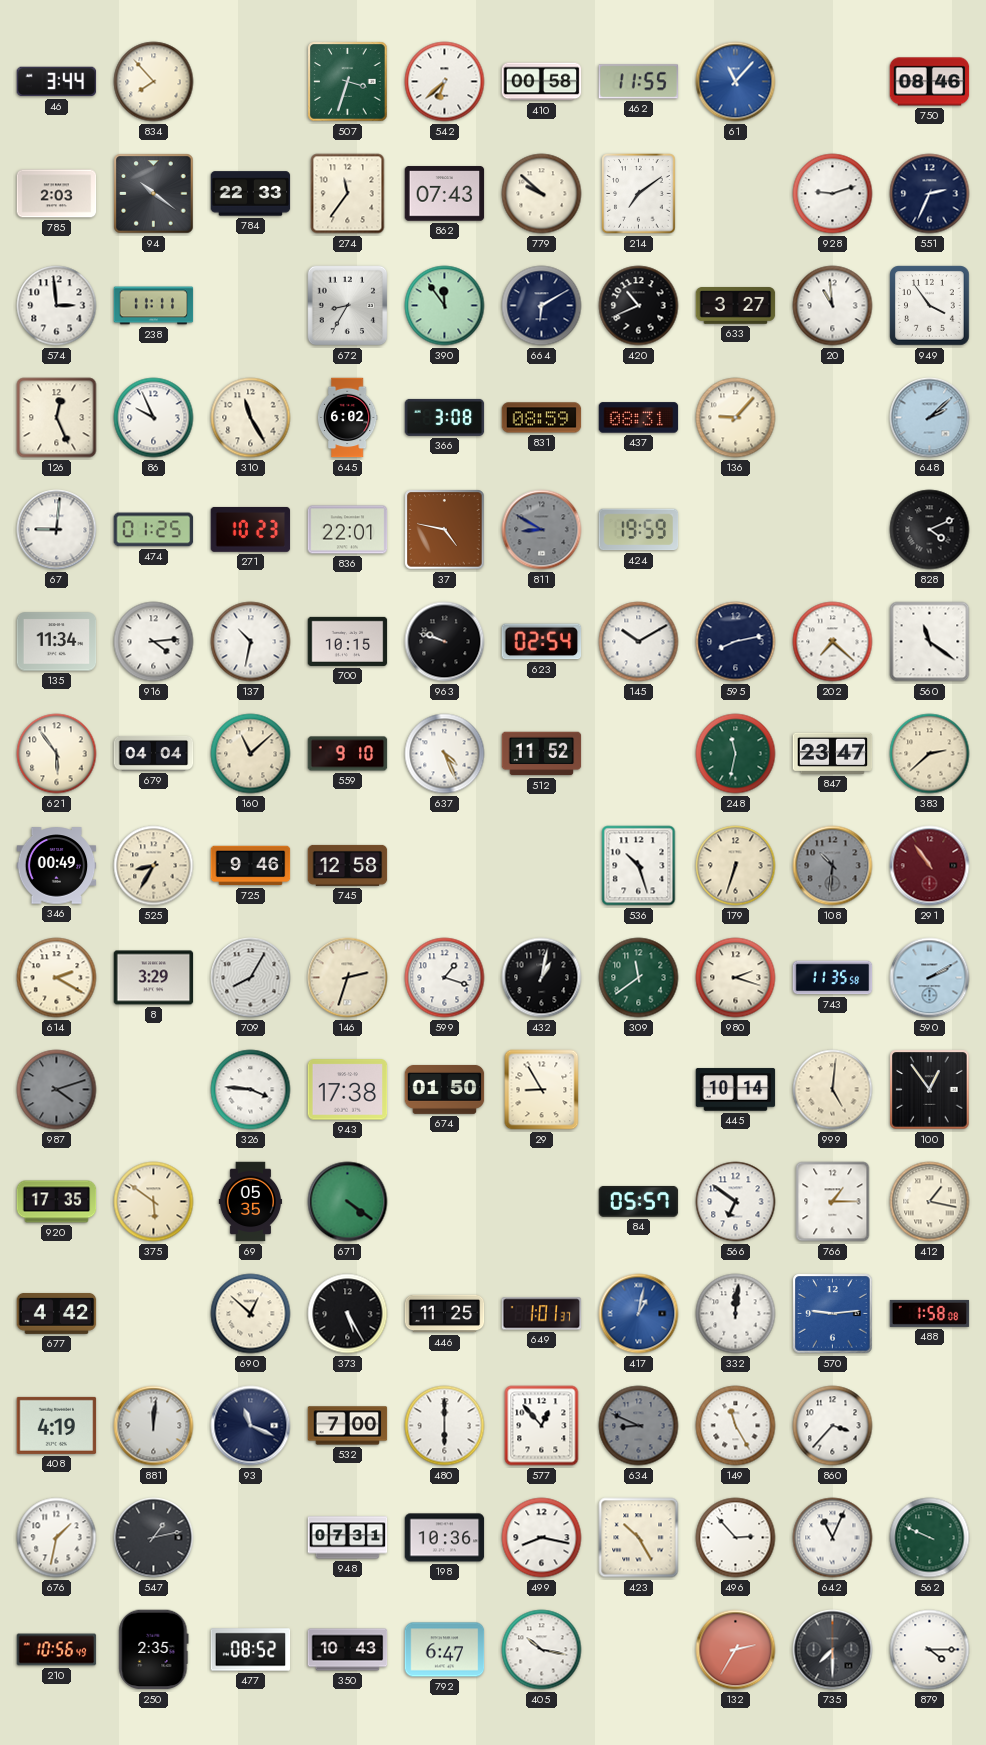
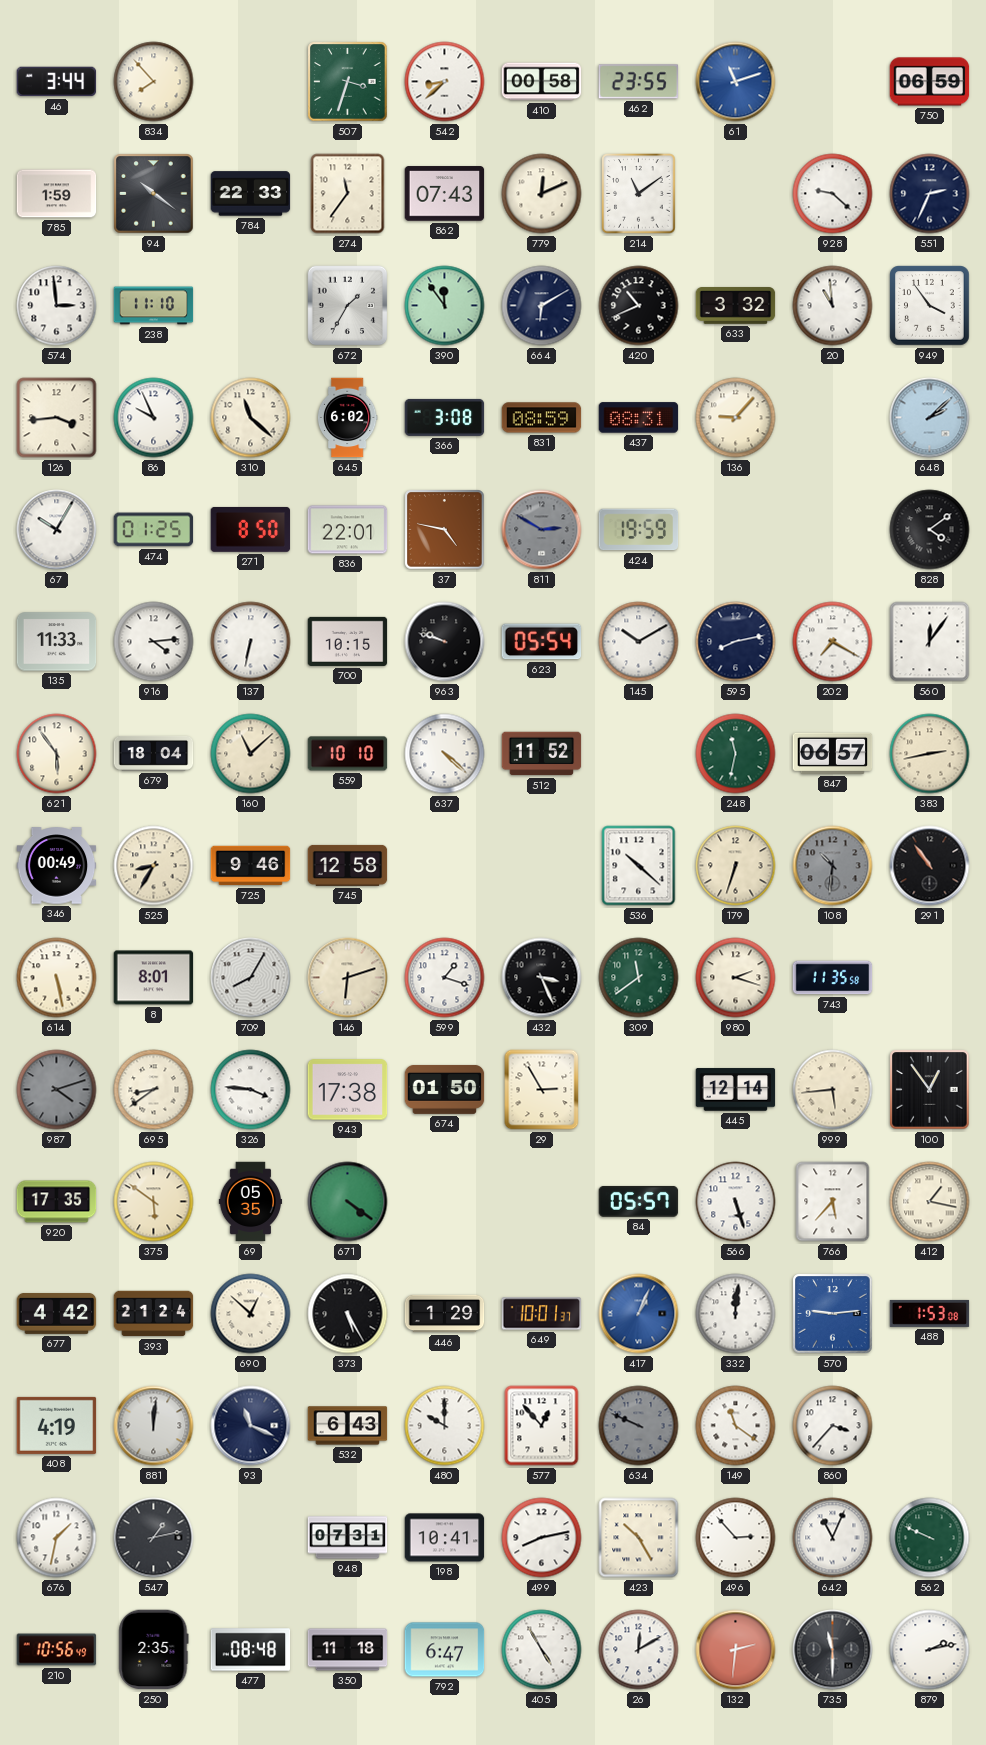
542: 6:38 -> 8:38
462: 11:55 -> 23:55
61: 11:07 -> 11:12
750: 08:46 -> 06:59
785: 2:03 -> 1:59
779: 9:52 -> 12:11
214: 7:09 -> 11:09
928: 9:12 -> 9:22
238: 11:11 -> 11:10
672: 8:35 -> 1:35
633: 3:27 -> 3:32
126: 12:26 -> 3:44
310: 11:25 -> 11:22
67: 9:01 -> 10:05
271: 10:23 -> 8:50
811: 8:50 -> 2:50
828: 4:11 -> 4:09
135: 11:34 -> 11:33
137: 10:32 -> 6:32
623: 02:54 -> 05:54
202: 7:22 -> 7:20
560: 11:21 -> 12:06
679: 04:04 -> 18:04
559: 9:10 -> 10:10
637: 4:26 -> 4:22
847: 23:47 -> 06:57
383: 2:38 -> 2:43
536: 10:27 -> 10:22
291 dial: burgundy -> black
614: 2:20 -> 5:28
8: 3:29 -> 8:01
146: 2:33 -> 6:12
432: 1:02 -> 3:26
590: 2:10 -> none
695: none -> 8:39
29: 8:55 -> 2:55
445: 10:14 -> 12:14
999: 5:01 -> 5:44
566: 6:51 -> 5:27
766: 1:15 -> 5:37
393: none -> 21:24
446: 11:25 -> 1:29
649: 1:01 -> 10:01
417: 1:02 -> 1:04
488: 1:58 -> 1:53
532: 7:00 -> 6:43
480: 6:00 -> 10:00
634: 8:49 -> 9:49
149: 11:25 -> 11:21
198: 10:36 -> 10:41
499: 8:17 -> 8:13
477: 08:52 -> 08:48
350: 10:43 -> 11:18
405: 10:17 -> 4:55
26: none -> 12:10
132: 2:35 -> 2:31
735: 7:30 -> 11:30
879: 4:15 -> 2:13
